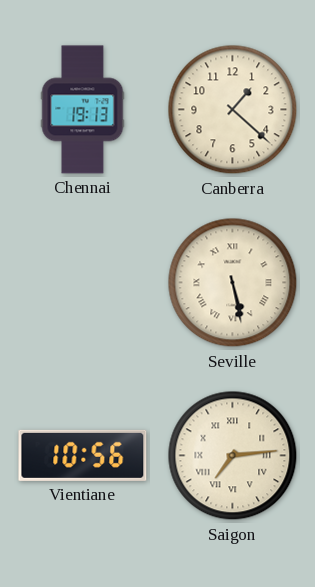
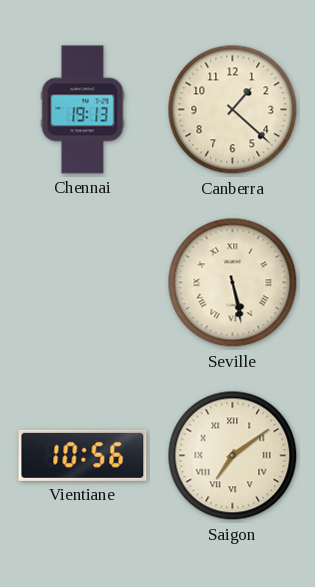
Saigon: 7:14 -> 7:09
